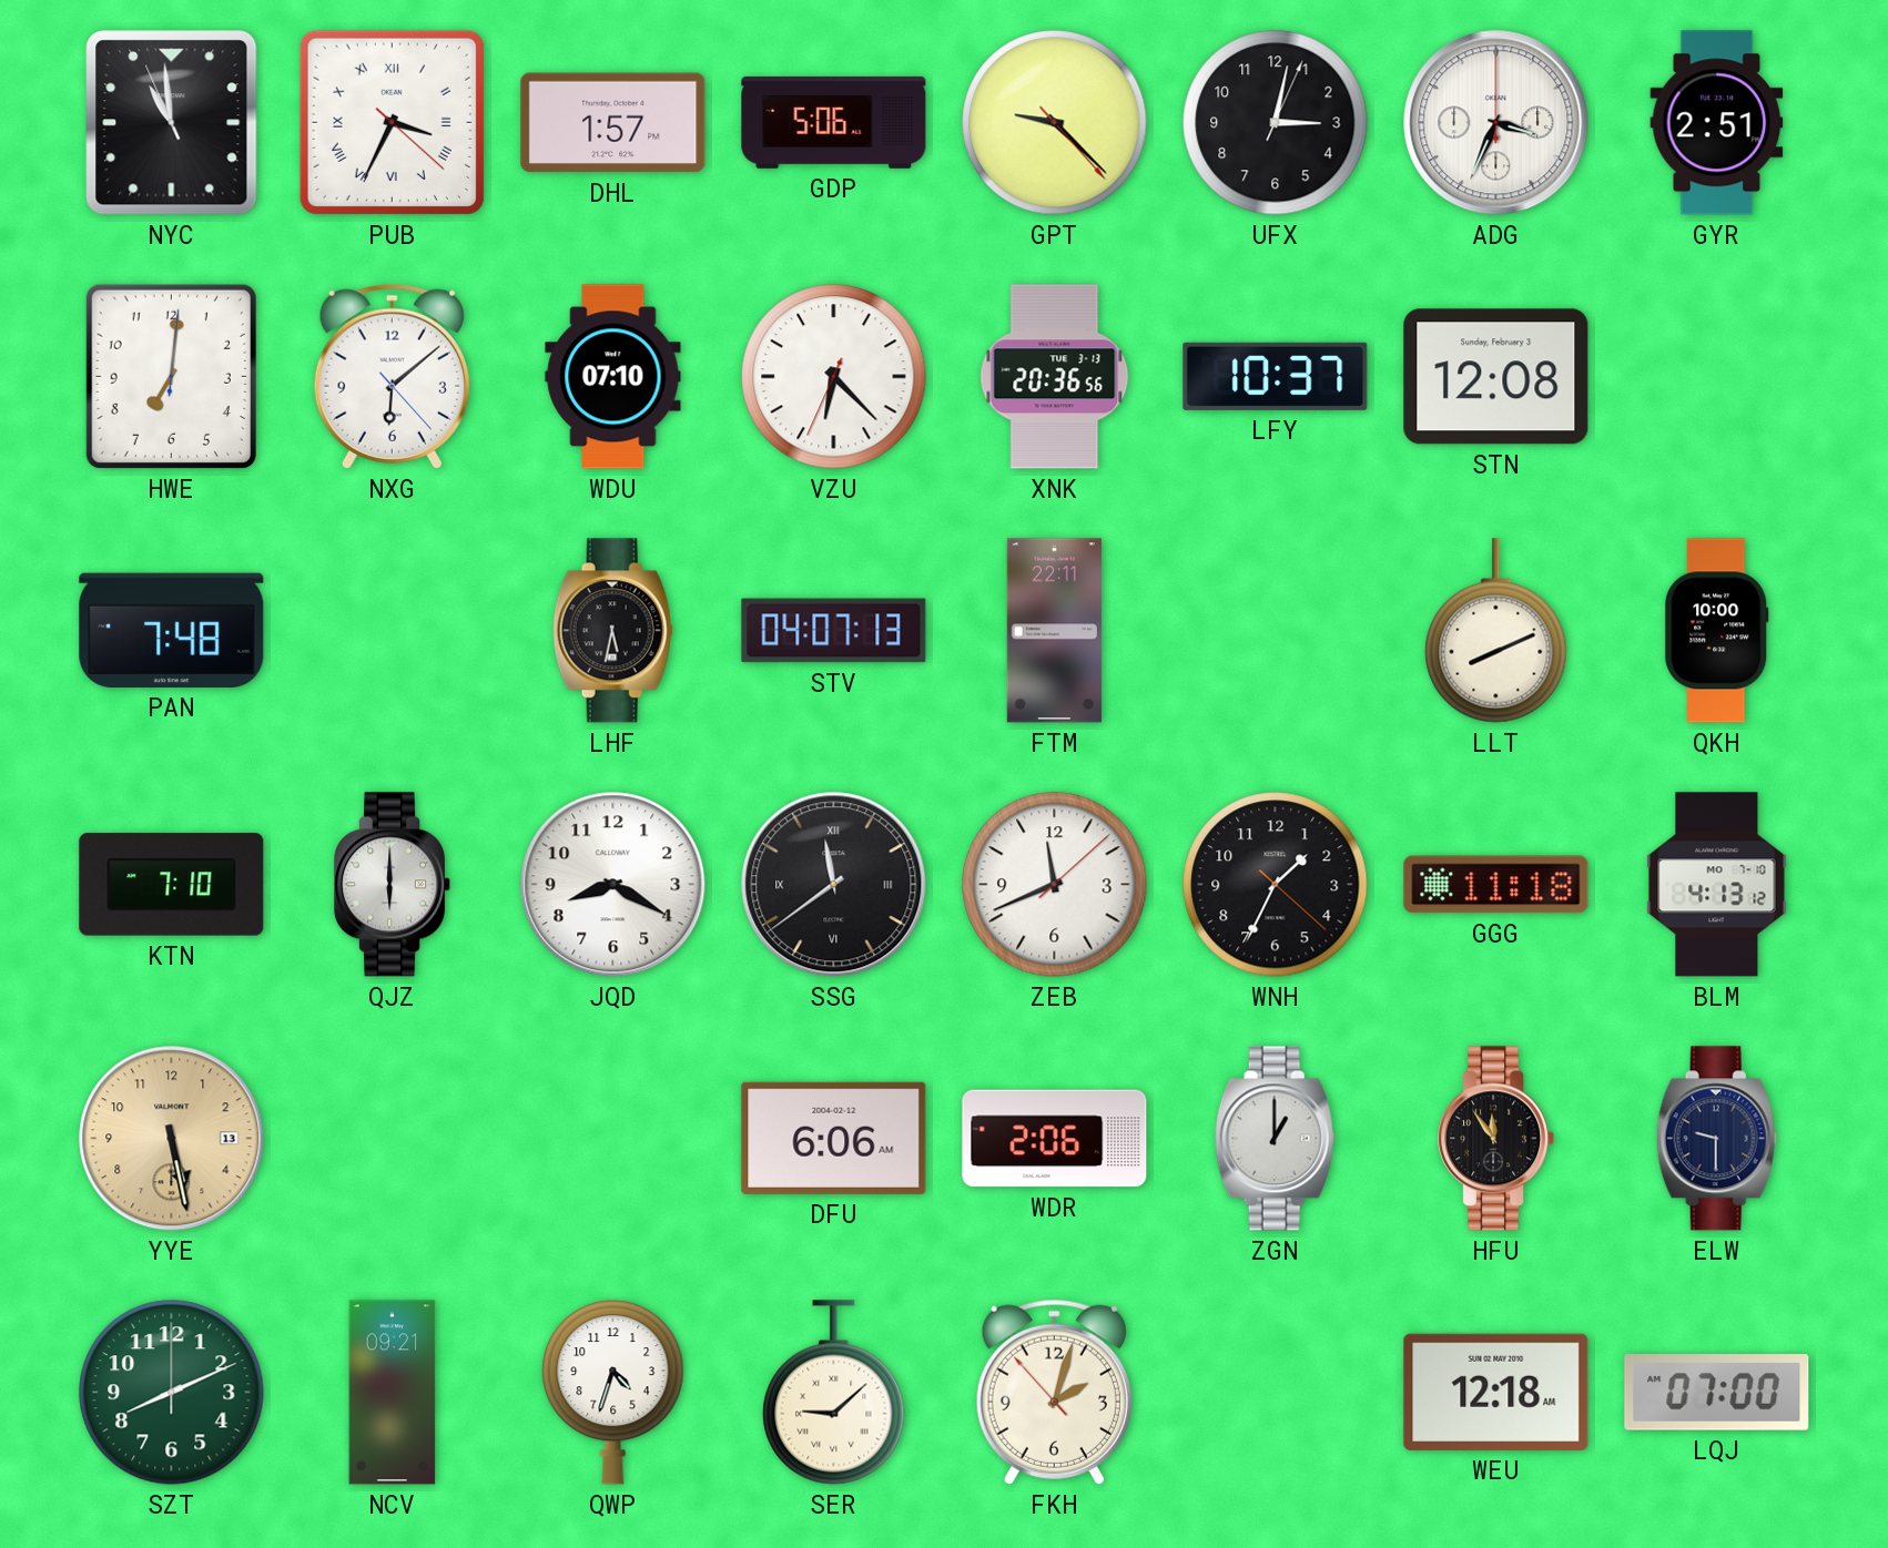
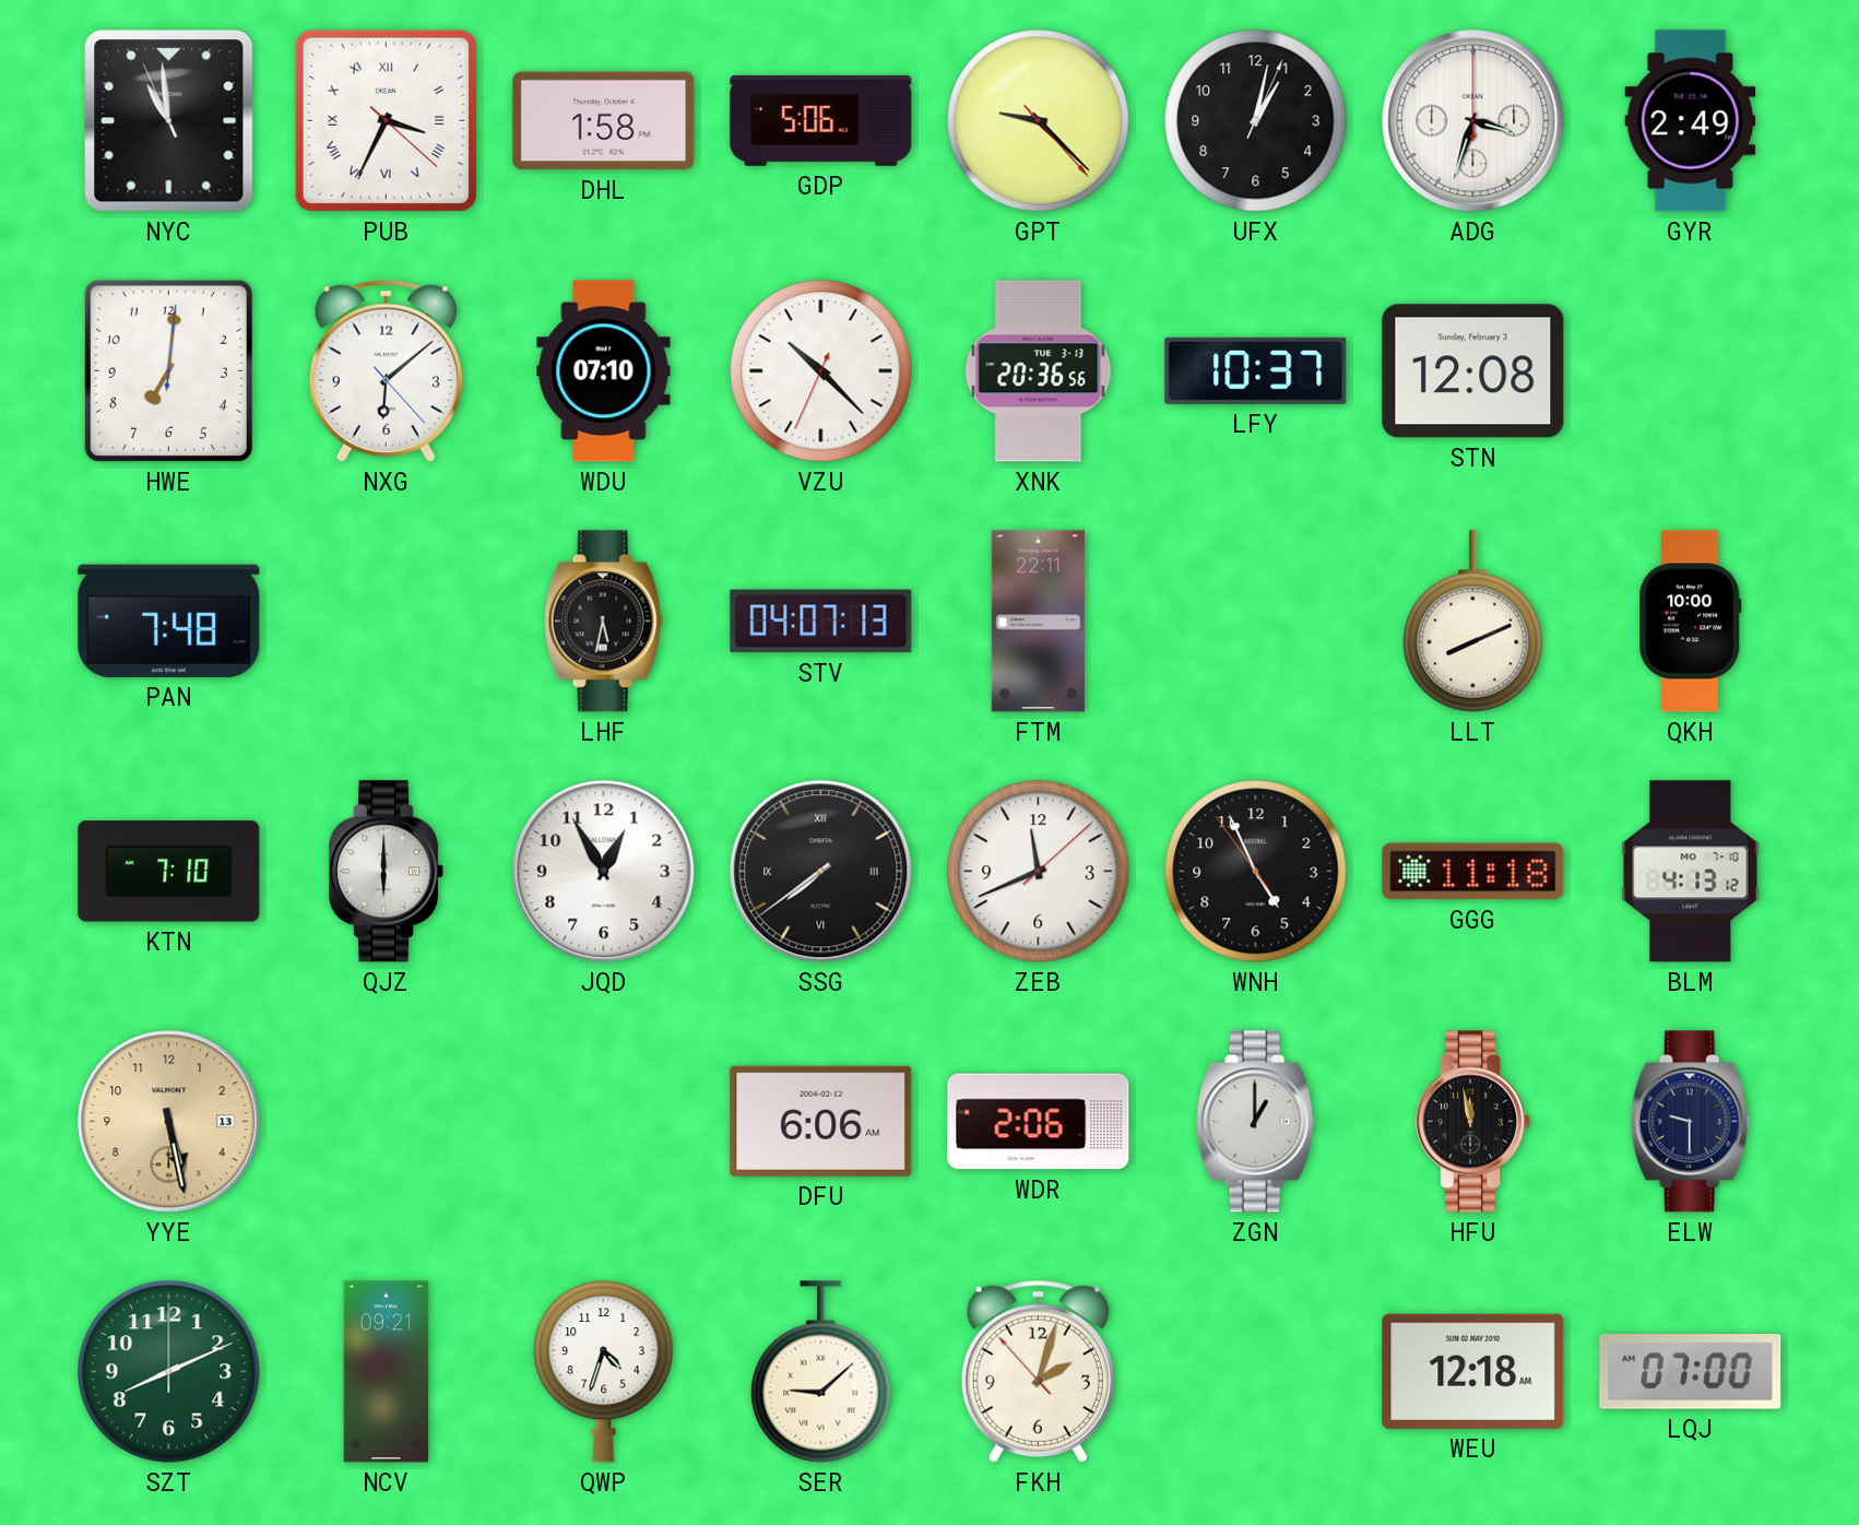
DHL: 1:57 -> 1:58
UFX: 3:02 -> 1:02
ADG: 3:34 -> 3:33
GYR: 2:51 -> 2:49
VZU: 6:22 -> 10:22
JQD: 8:20 -> 12:55
SSG: 11:39 -> 7:39
WNH: 1:34 -> 4:55
HFU: 11:54 -> 11:58
